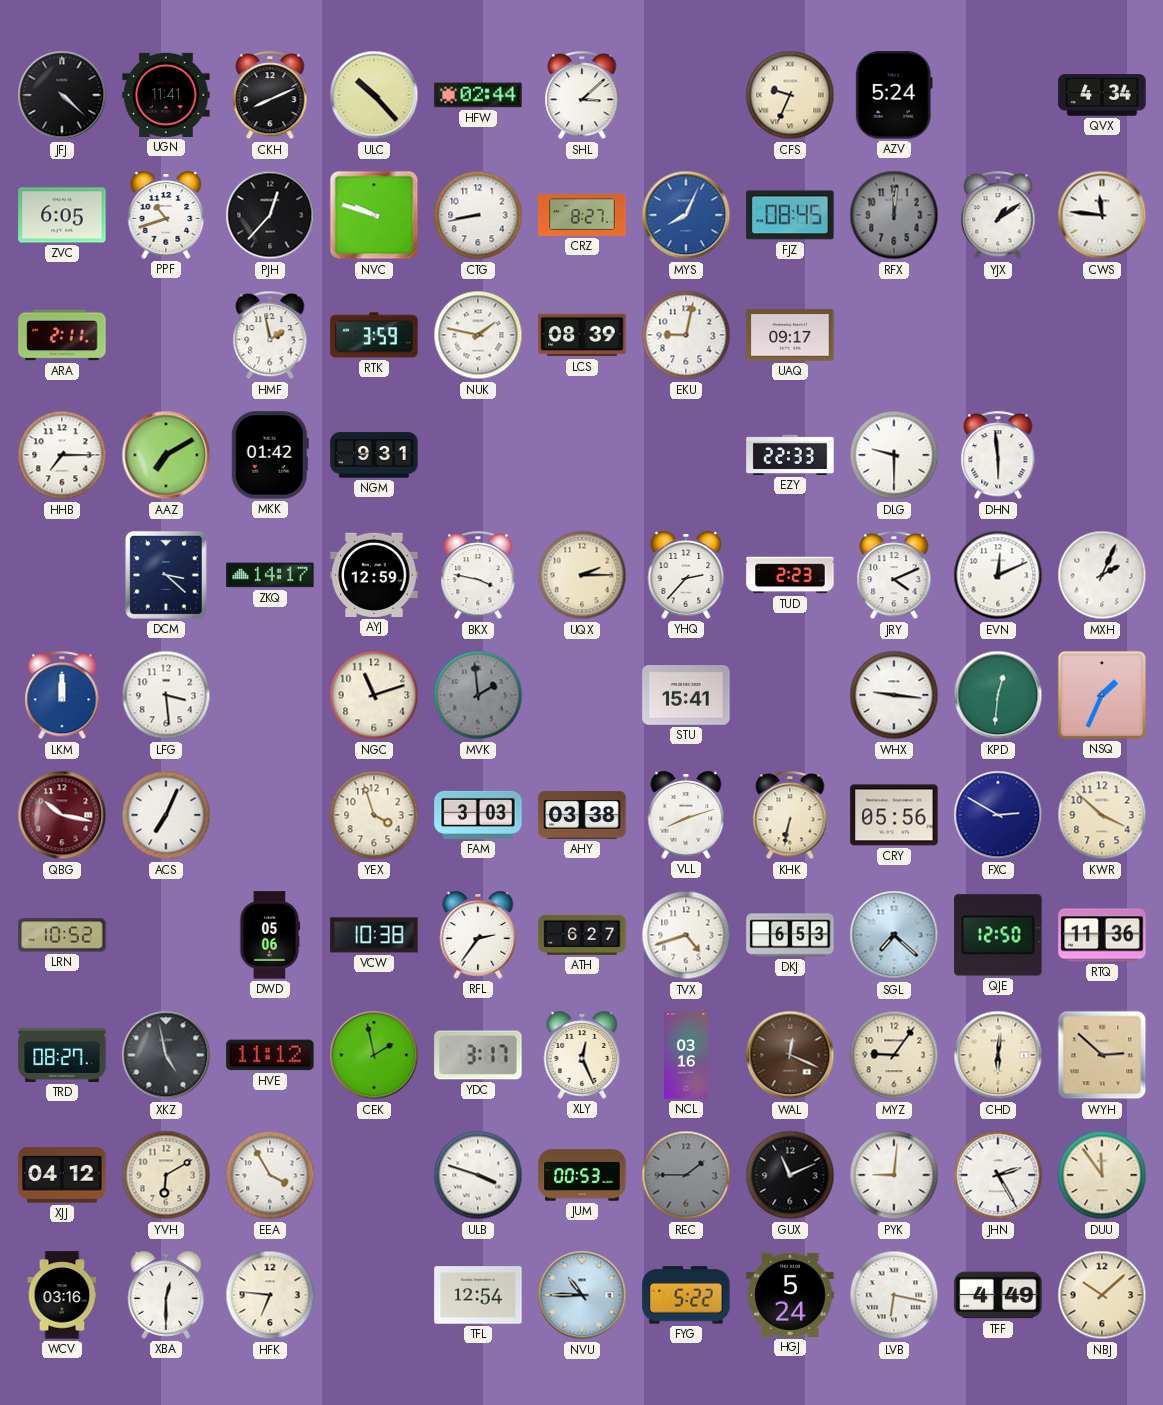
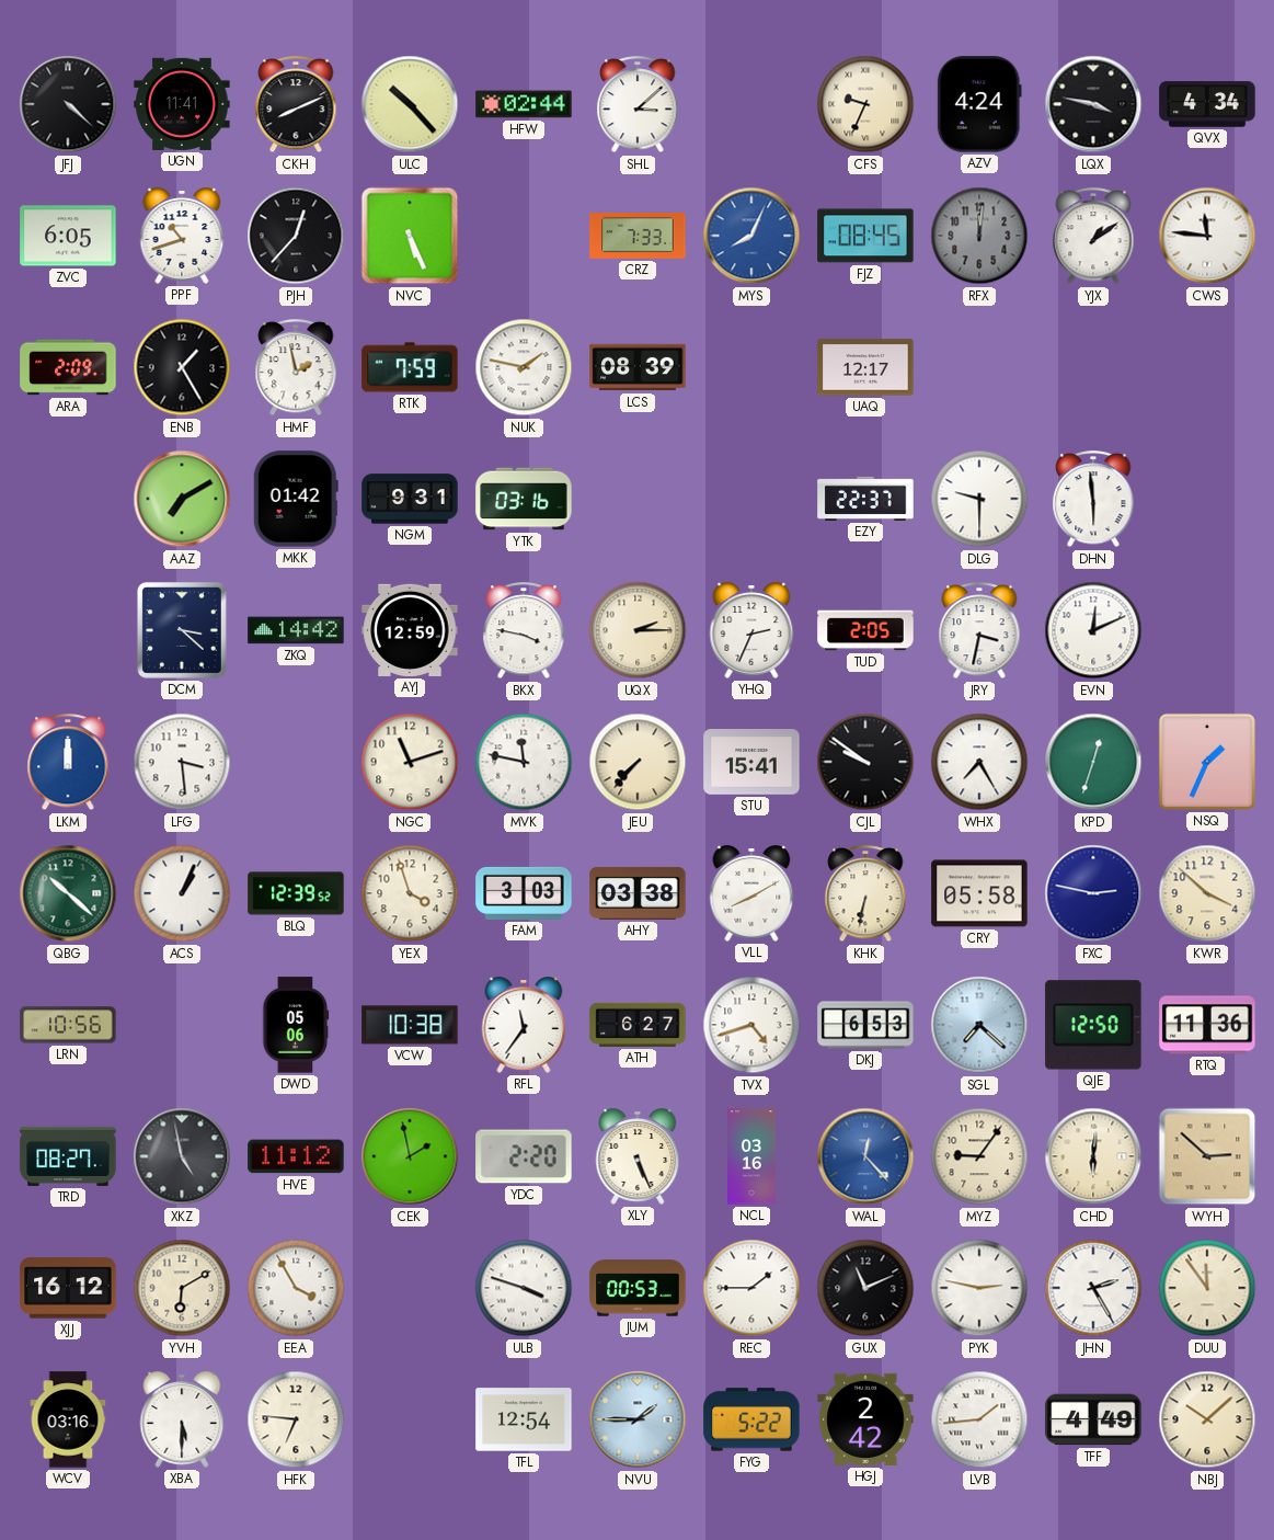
AZV: 5:24 -> 4:24
LQX: none -> 3:47
NVC: 9:48 -> 5:26
CTG: 8:43 -> none
CRZ: 8:27 -> 7:33
ARA: 2:11 -> 2:09
ENB: none -> 1:25
RTK: 3:59 -> 7:59
EKU: 9:02 -> none
UAQ: 09:17 -> 12:17
HHB: 7:15 -> none
YTK: none -> 03:16
EZY: 22:33 -> 22:37
ZKQ: 14:17 -> 14:42
YHQ: 2:37 -> 2:34
TUD: 2:23 -> 2:05
JRY: 4:11 -> 3:32
MXH: 2:04 -> none
MVK: 1:59 -> 11:47
MVK dial: grey -> white
JEU: none -> 7:37
CJL: none -> 9:51
WHX: 9:16 -> 7:25
KPD: 12:31 -> 12:33
QBG: 10:17 -> 10:22
QBG dial: burgundy -> green
ACS: 7:04 -> 1:04
BLQ: none -> 12:39
VLL: 8:12 -> 8:10
CRY: 05:56 -> 05:58
FXC: 2:50 -> 2:47
LRN: 10:52 -> 10:56
RFL: 2:36 -> 11:36
YDC: 3:17 -> 2:20
XLY: 12:26 -> 5:26
WAL: 12:19 -> 12:23
WAL dial: brown -> blue
XJJ: 04:12 -> 16:12
REC dial: grey -> white
PYK: 9:01 -> 2:47
XBA: 12:30 -> 5:30
NVU: 10:45 -> 1:45
HGJ: 5:24 -> 2:42
LVB: 6:17 -> 1:44
